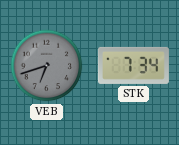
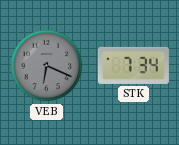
VEB: 6:42 -> 6:19
